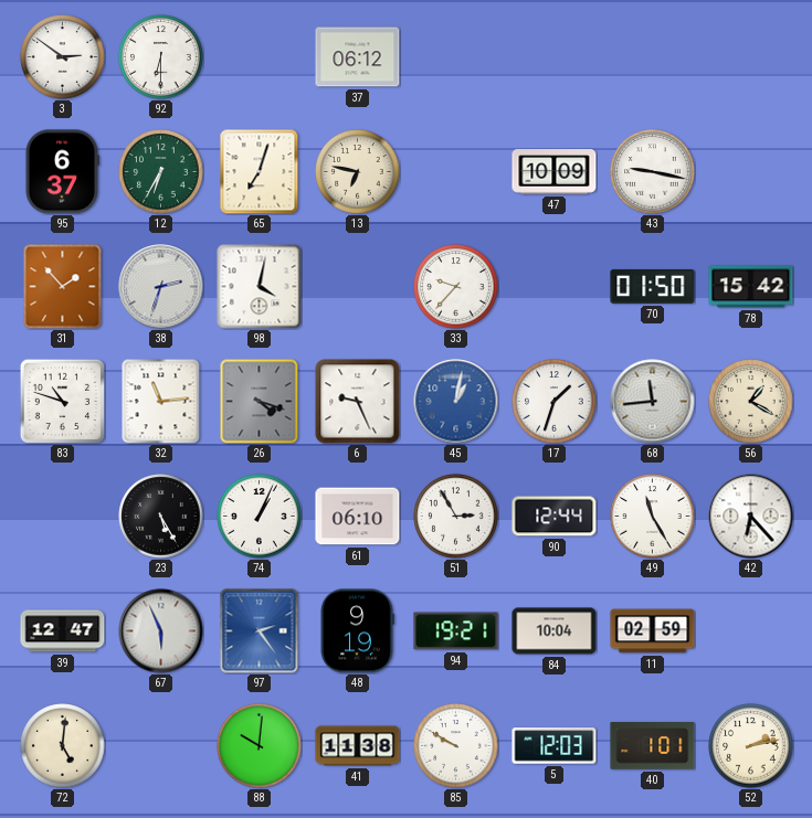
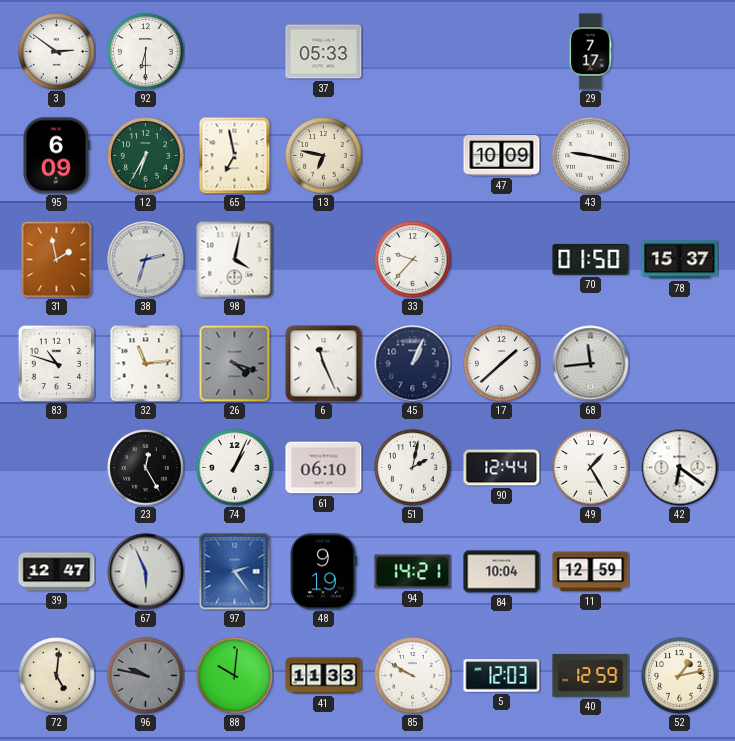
37: 06:12 -> 05:33
29: none -> 7:17
95: 6:37 -> 6:09
65: 7:03 -> 6:58
31: 1:53 -> 1:58
78: 15:42 -> 15:37
6: 9:26 -> 11:26
45: 1:02 -> 1:04
45 dial: blue -> navy
17: 1:33 -> 1:38
56: 1:20 -> none
23: 5:25 -> 12:25
51: 2:55 -> 2:02
49: 11:25 -> 1:25
42: 6:23 -> 6:21
94: 19:21 -> 14:21
11: 02:59 -> 12:59
96: none -> 9:47
41: 11:38 -> 11:33
40: 1:01 -> 12:59
52: 2:13 -> 1:13
